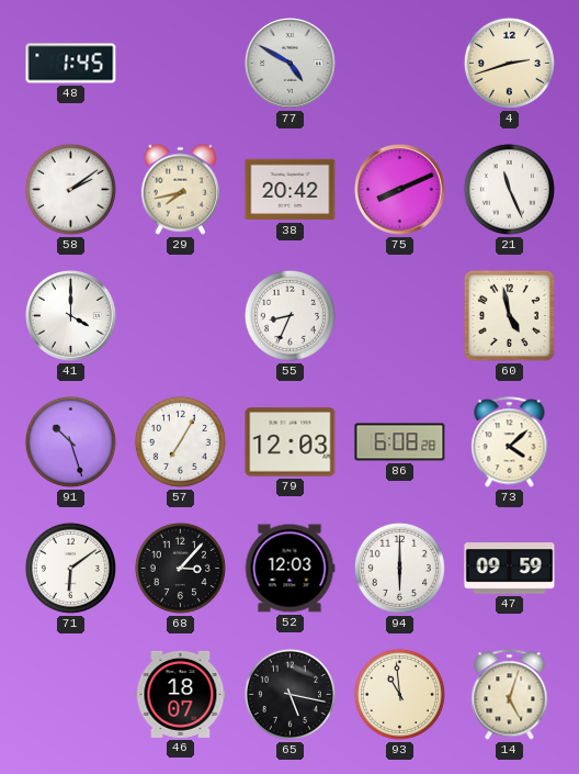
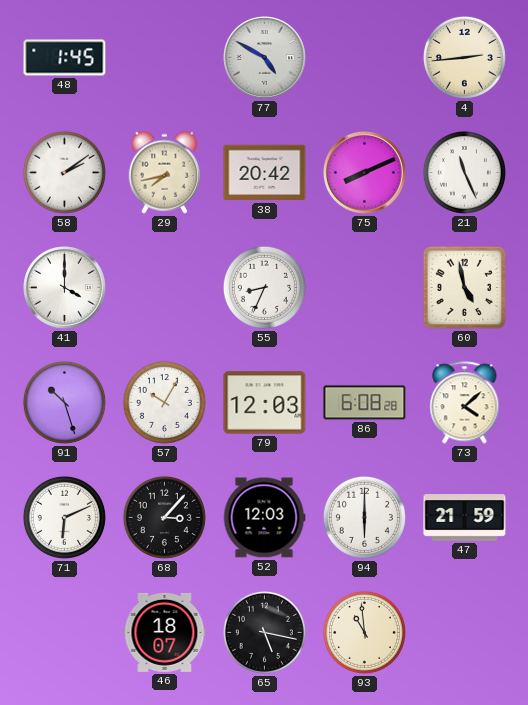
4: 2:42 -> 2:44
57: 7:05 -> 10:05
71: 6:09 -> 6:11
47: 09:59 -> 21:59
14: 5:03 -> none
